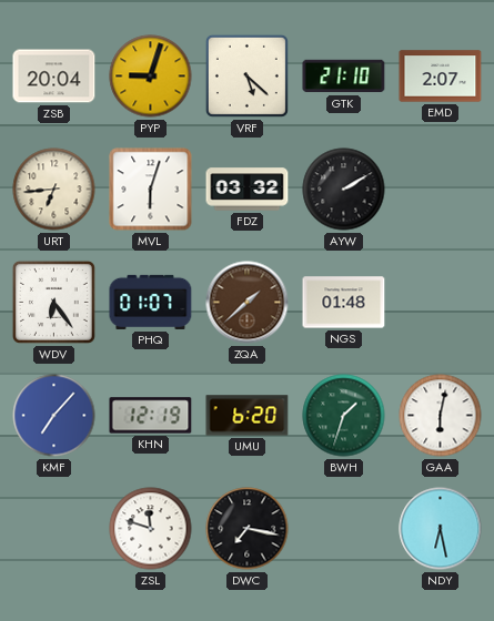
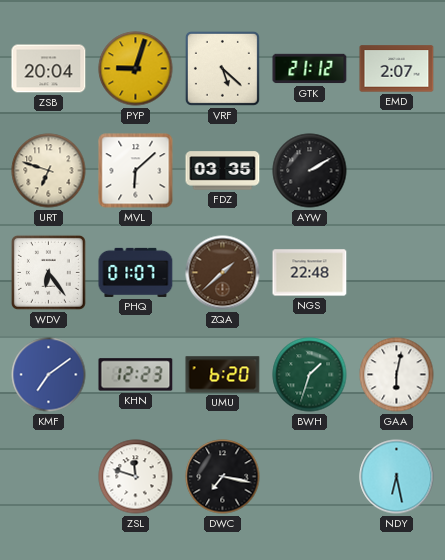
GTK: 21:10 -> 21:12
URT: 6:44 -> 6:48
MVL: 6:03 -> 6:08
FDZ: 03:32 -> 03:35
NGS: 01:48 -> 22:48
KMF: 7:07 -> 7:09
KHN: 12:19 -> 12:23
